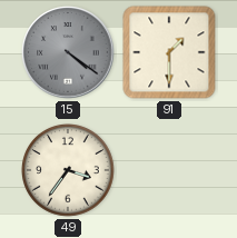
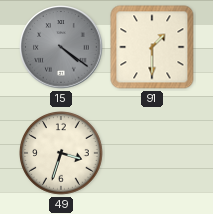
49: 3:36 -> 3:33
